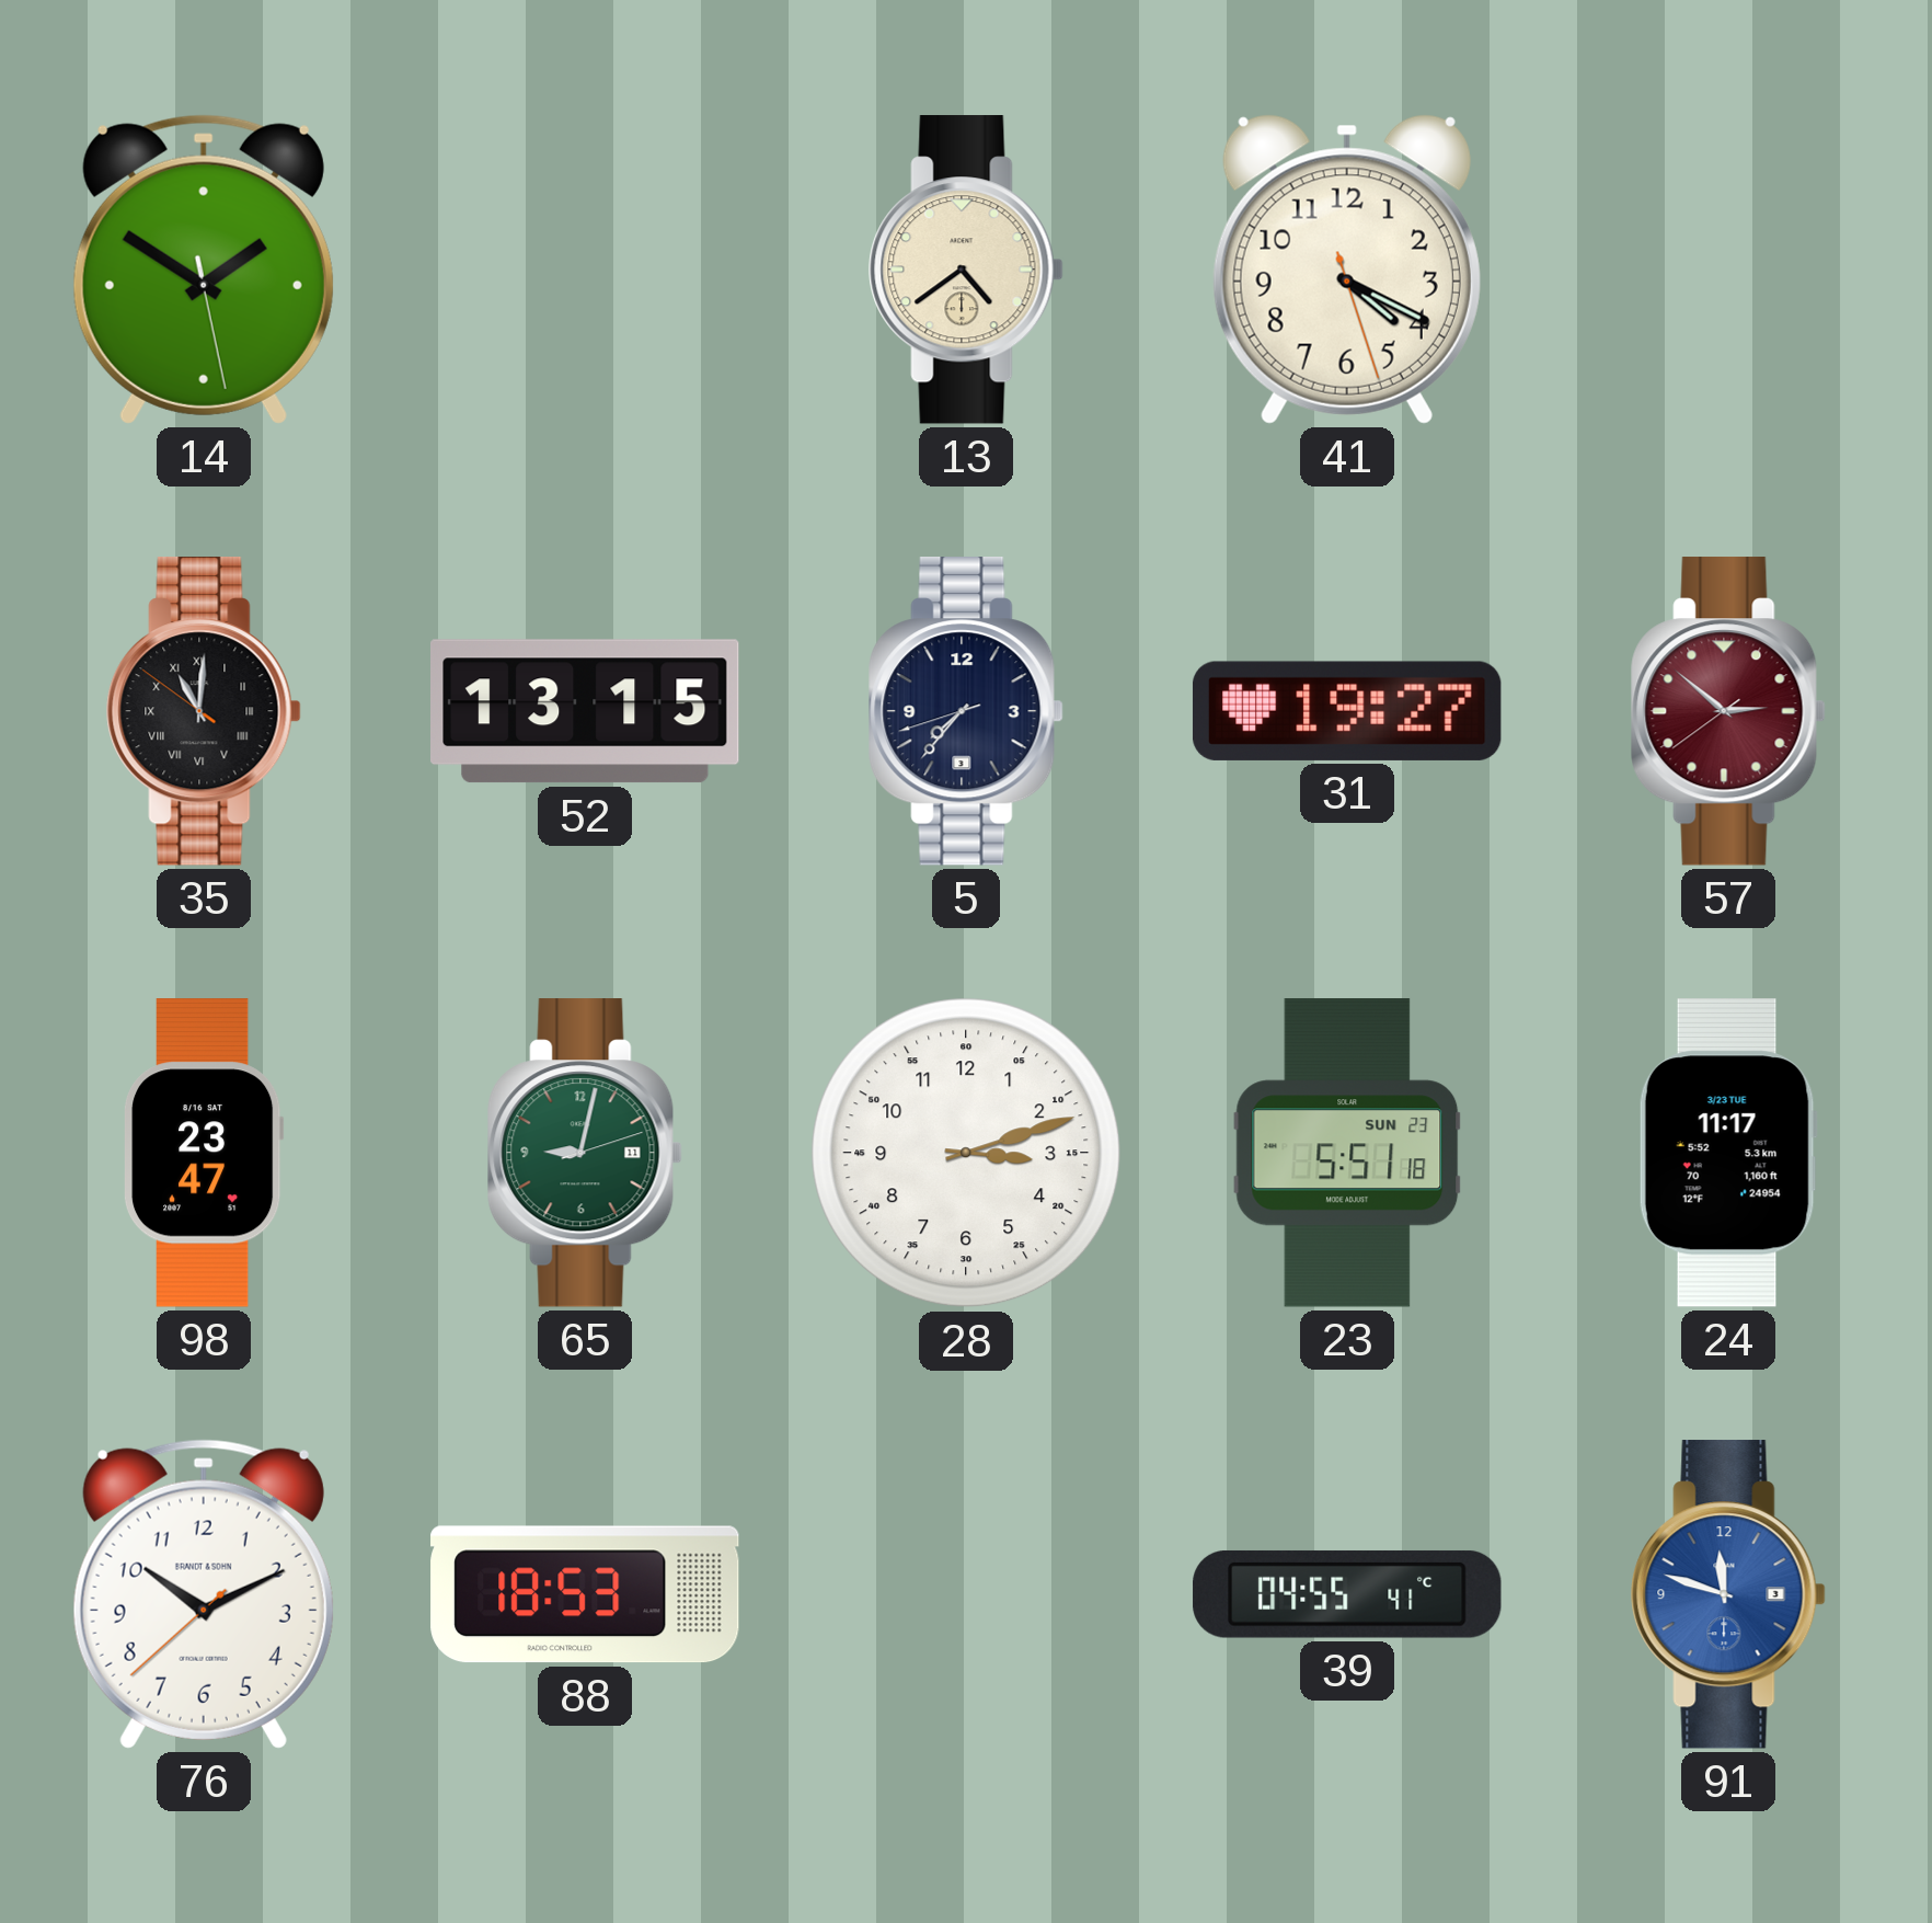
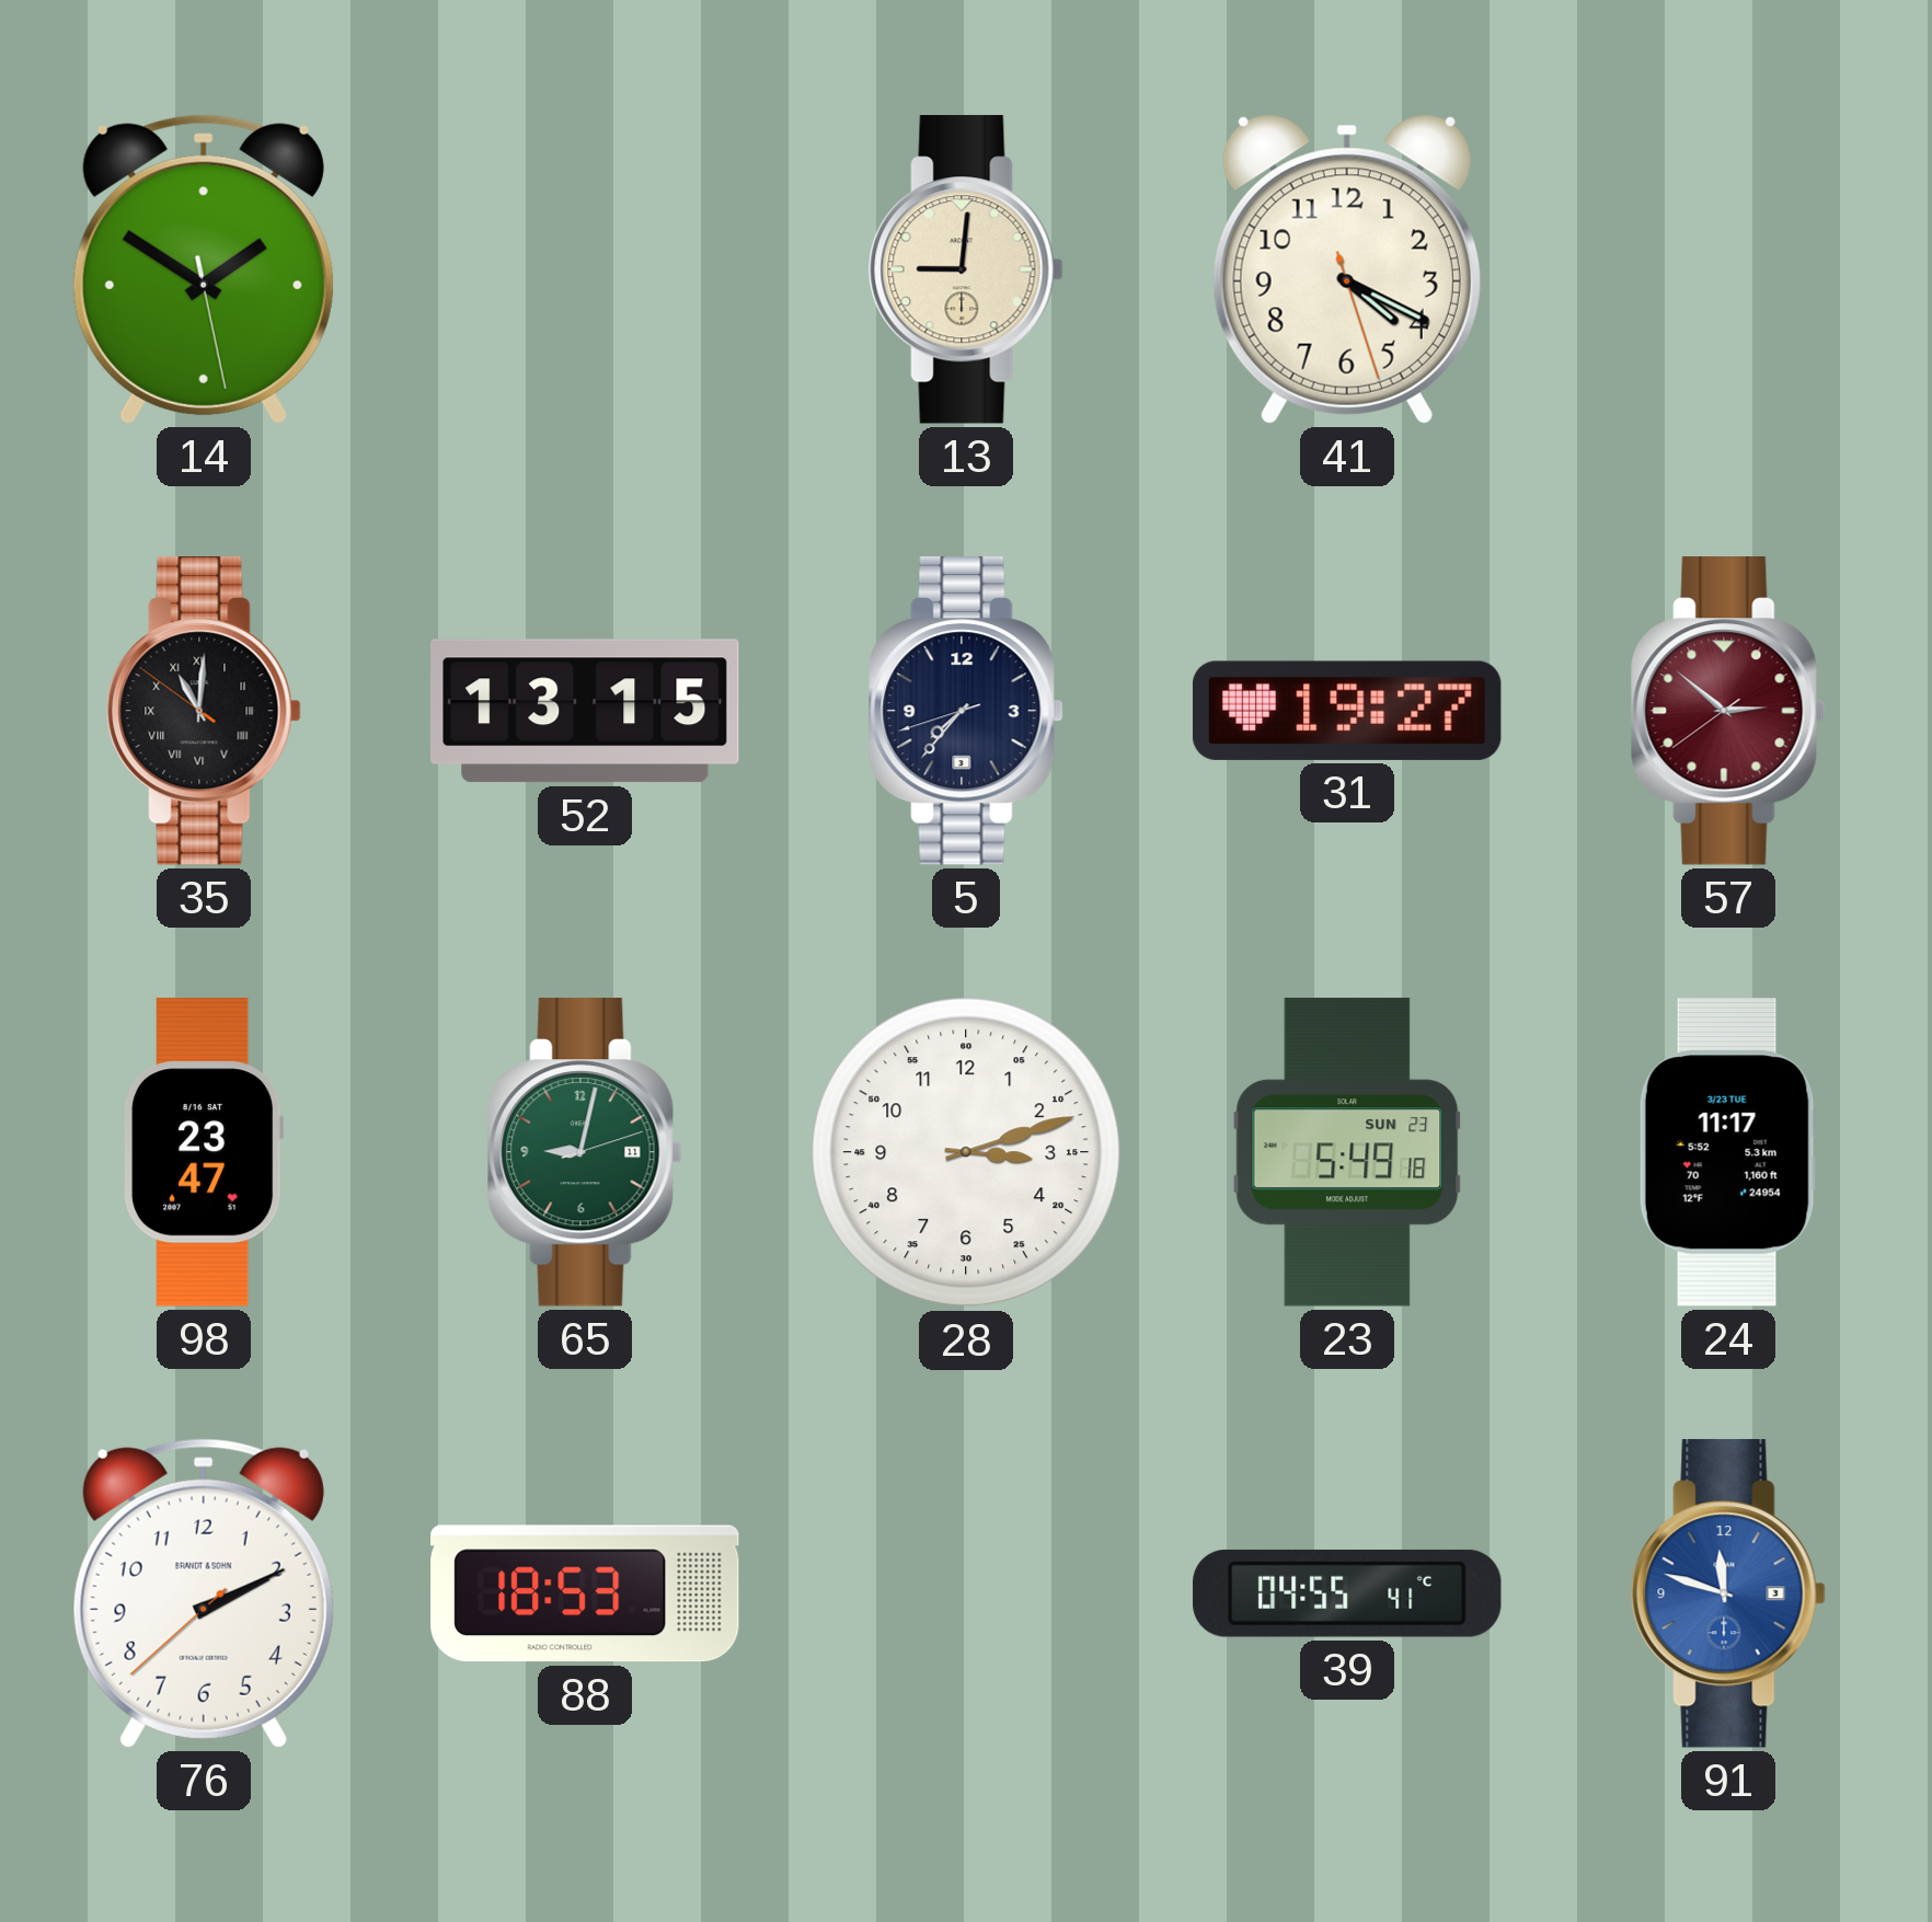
13: 4:39 -> 9:01
23: 5:51 -> 5:49
76: 10:10 -> 2:10
